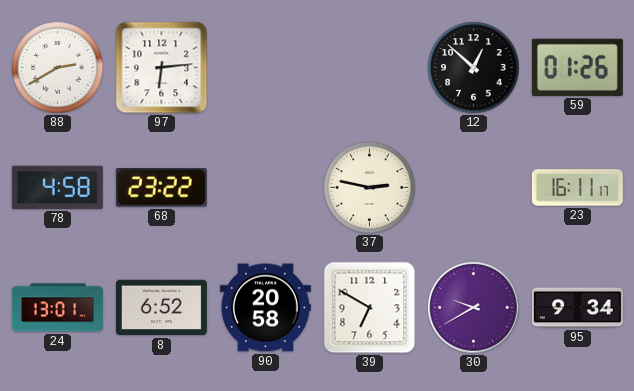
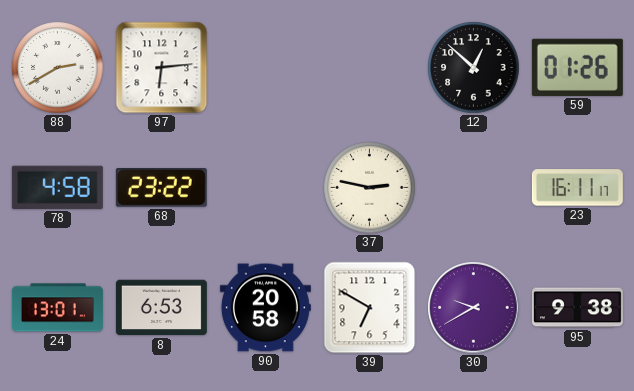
8: 6:52 -> 6:53
95: 9:34 -> 9:38
